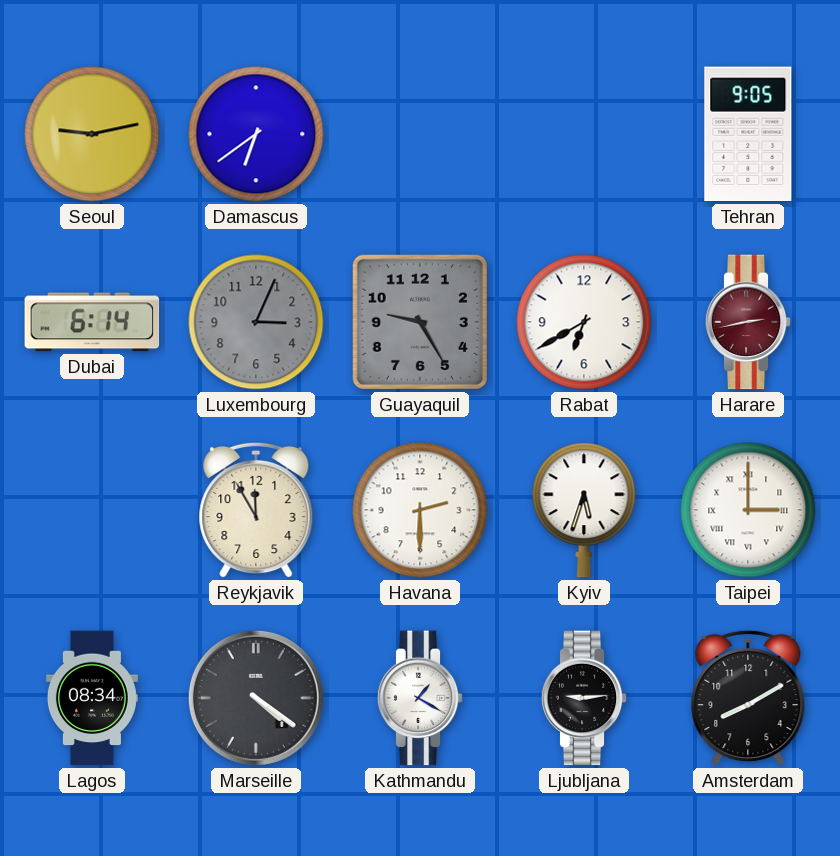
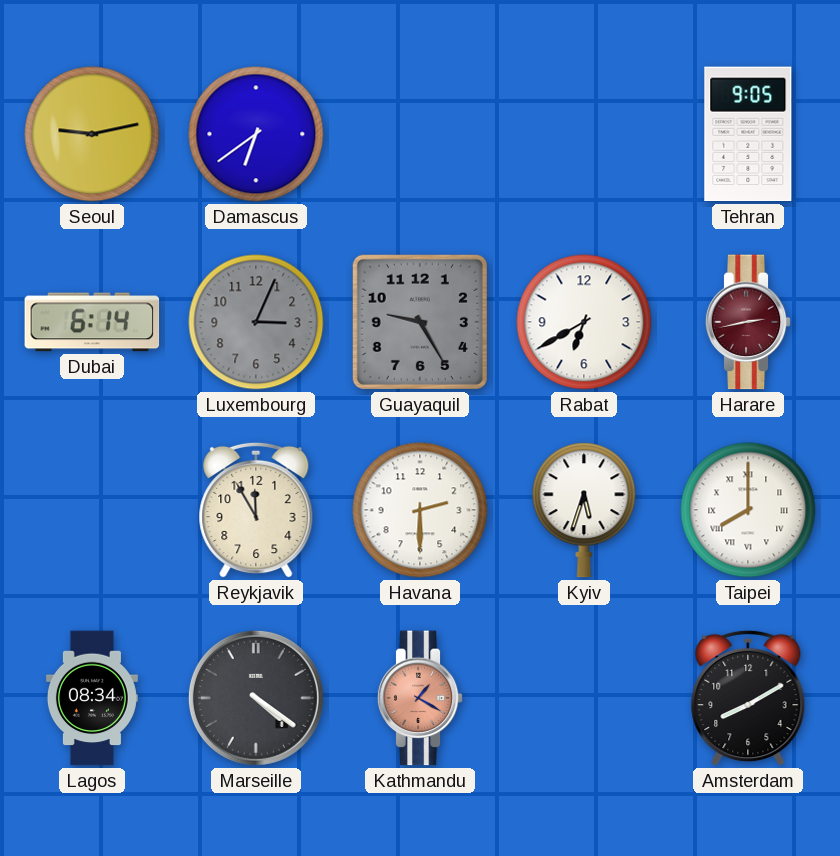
Taipei: 3:00 -> 8:00
Kathmandu dial: white -> salmon
Ljubljana: 9:14 -> none
